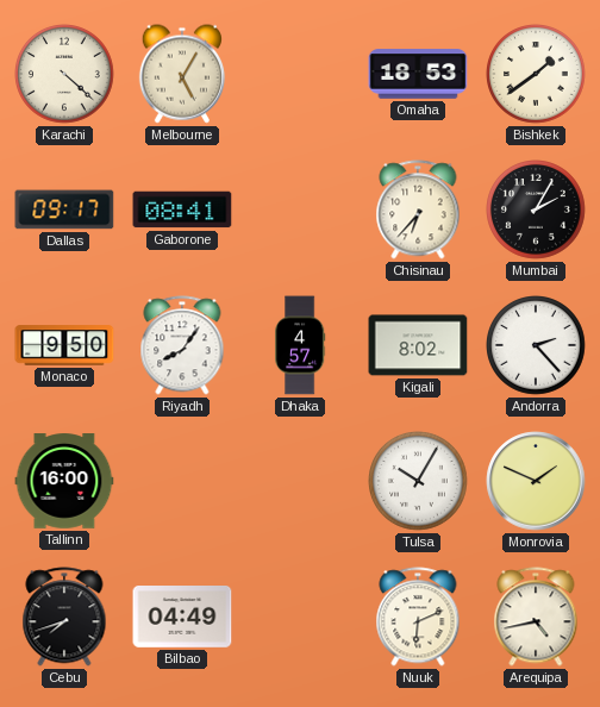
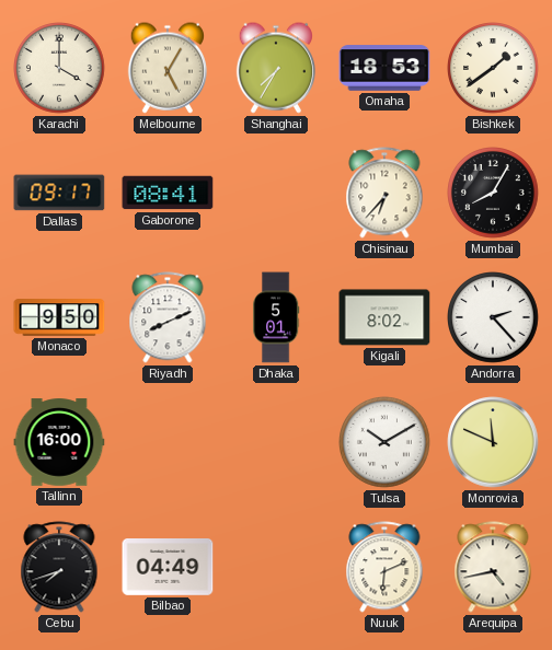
Karachi: 4:22 -> 4:00
Shanghai: none -> 7:35
Mumbai: 2:05 -> 8:05
Riyadh: 8:06 -> 8:11
Dhaka: 4:57 -> 5:01
Tulsa: 10:05 -> 10:10
Monrovia: 1:49 -> 11:49
